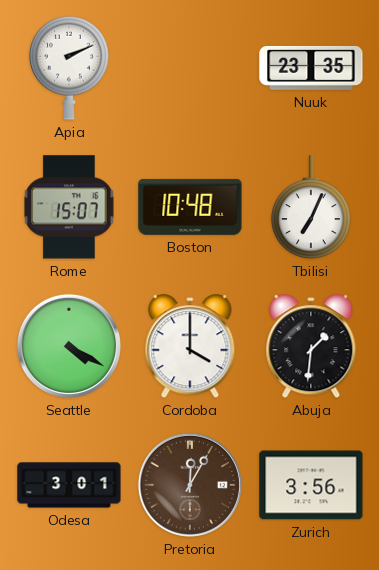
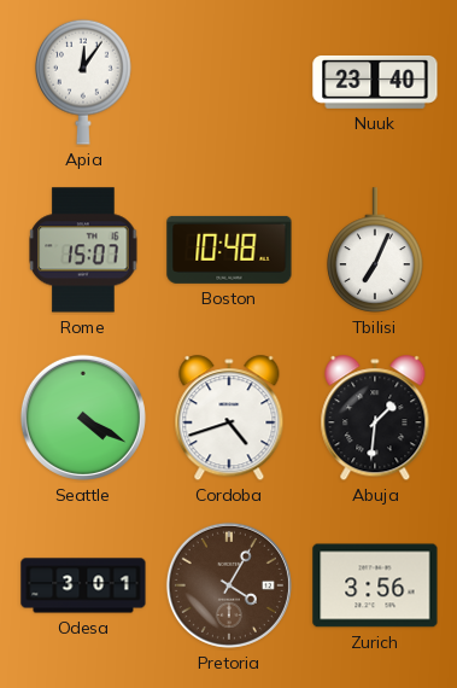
Apia: 2:11 -> 12:06
Nuuk: 23:35 -> 23:40
Cordoba: 4:00 -> 4:42
Pretoria: 12:05 -> 4:05
